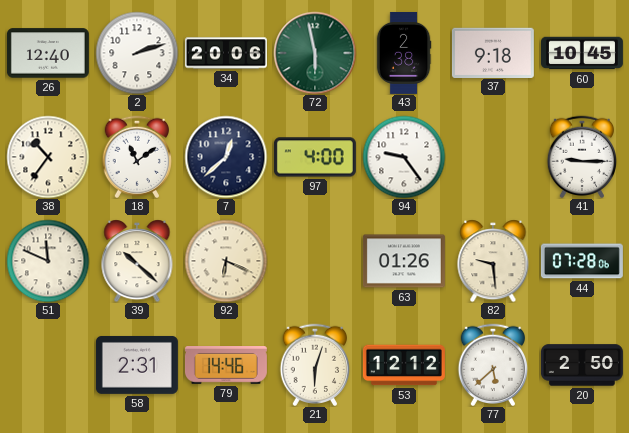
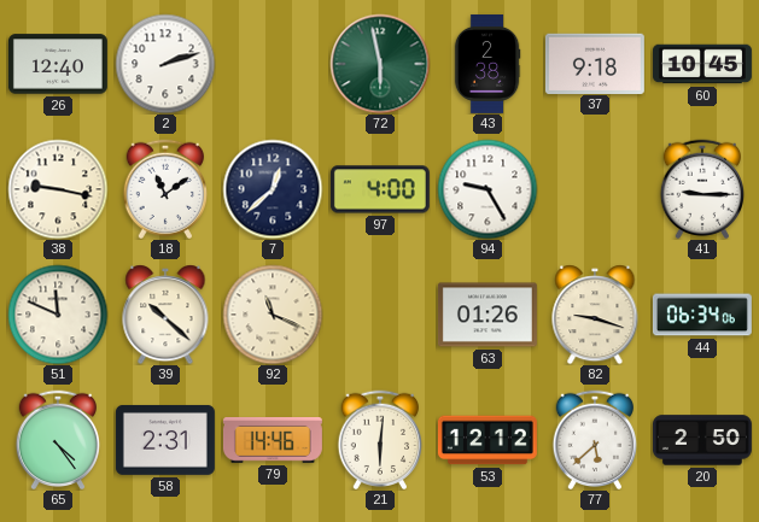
34: 20:06 -> none
38: 10:36 -> 9:17
94: 9:24 -> 9:25
92: 6:19 -> 11:19
82: 9:29 -> 9:18
44: 07:28 -> 06:34
65: none -> 4:24
21: 6:03 -> 6:01
